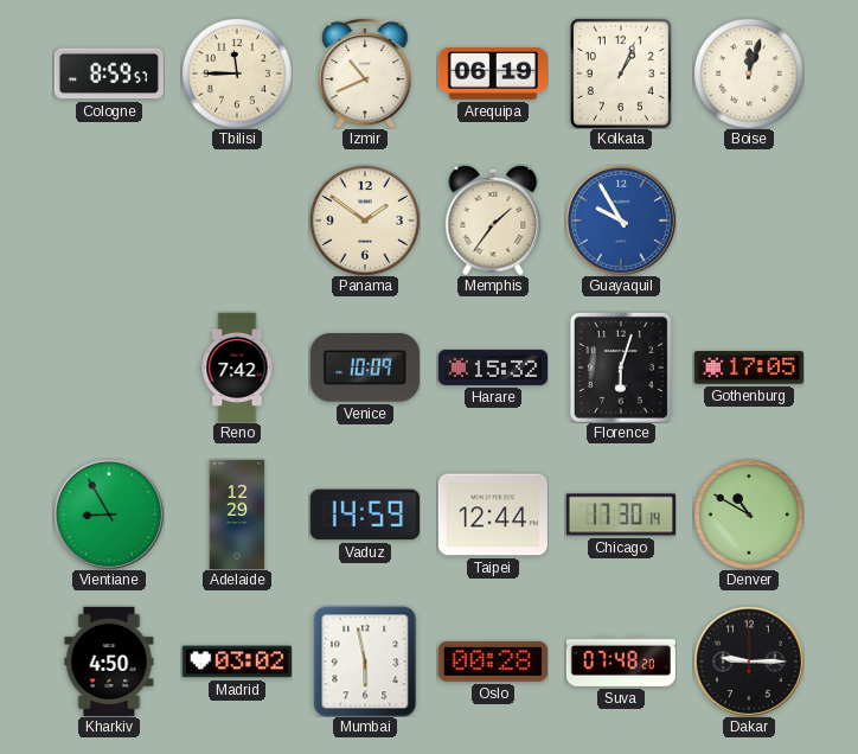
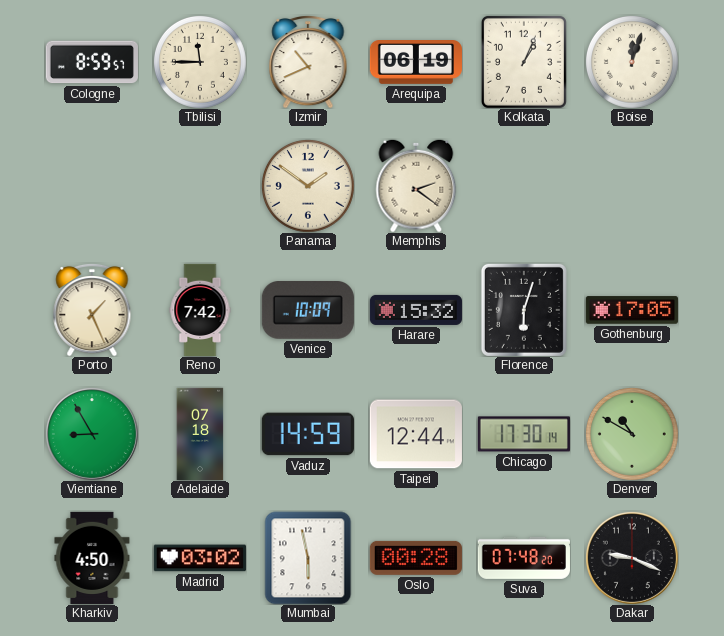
Memphis: 1:36 -> 2:21
Guayaquil: 9:55 -> none
Porto: none -> 1:26
Adelaide: 12:29 -> 07:18
Dakar: 9:15 -> 9:19
